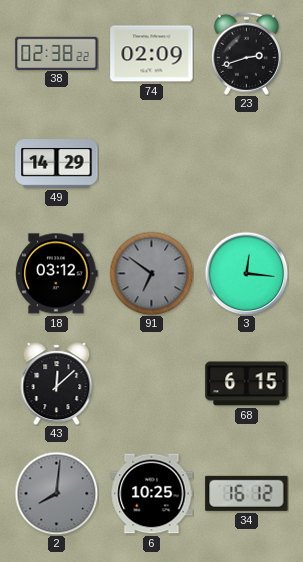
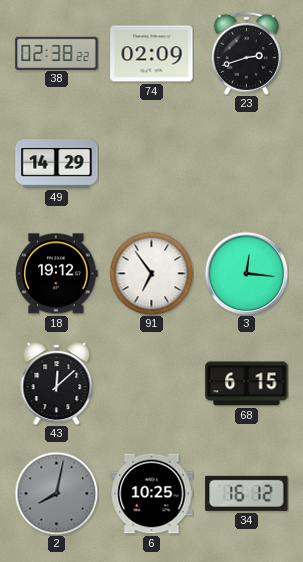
18: 03:12 -> 19:12
91: 6:51 -> 6:54
91 dial: grey -> white
2: 8:01 -> 8:02
